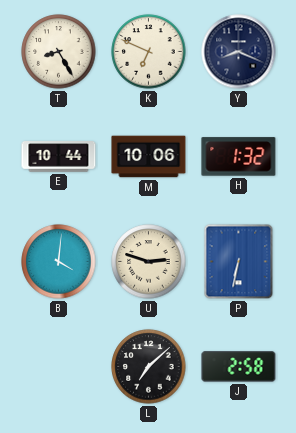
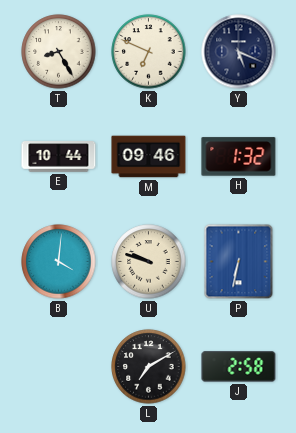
Y: 8:19 -> 5:19
M: 10:06 -> 09:46
U: 2:48 -> 9:48
L: 7:08 -> 7:10
